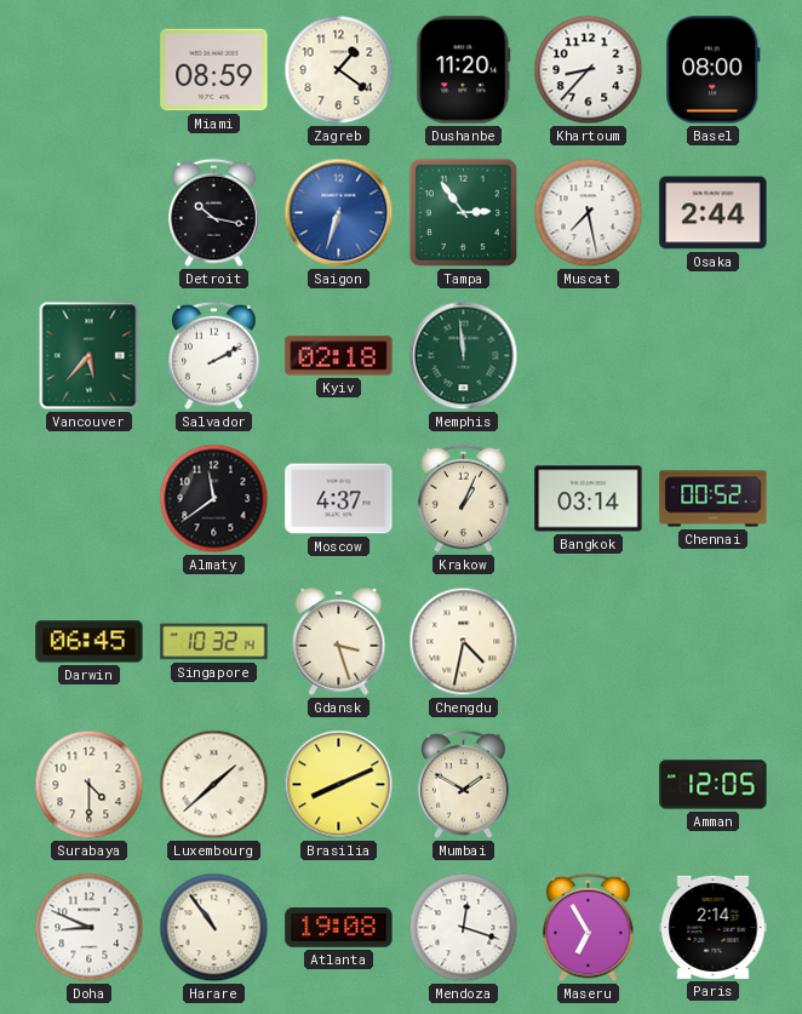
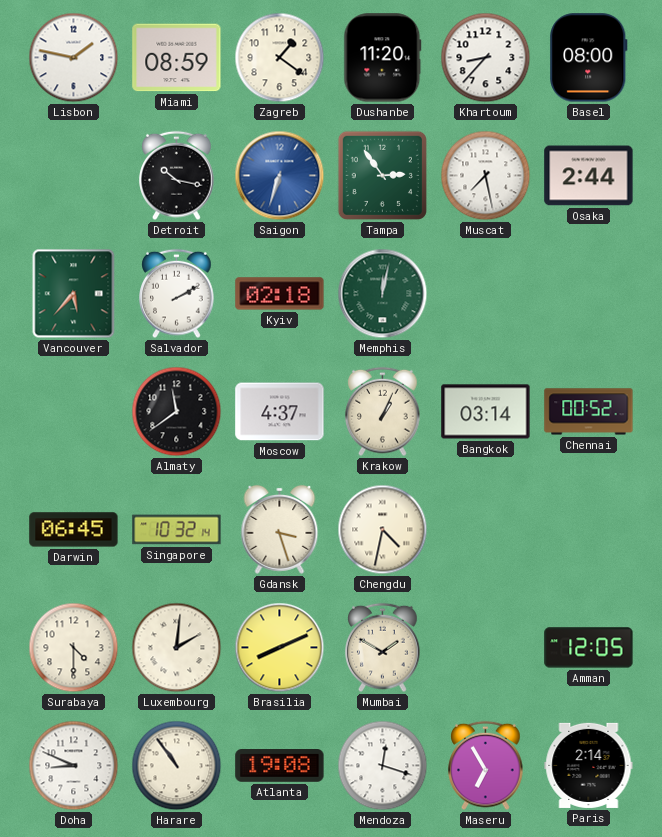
Lisbon: none -> 1:47
Memphis: 11:59 -> 12:02
Luxembourg: 1:38 -> 2:01
